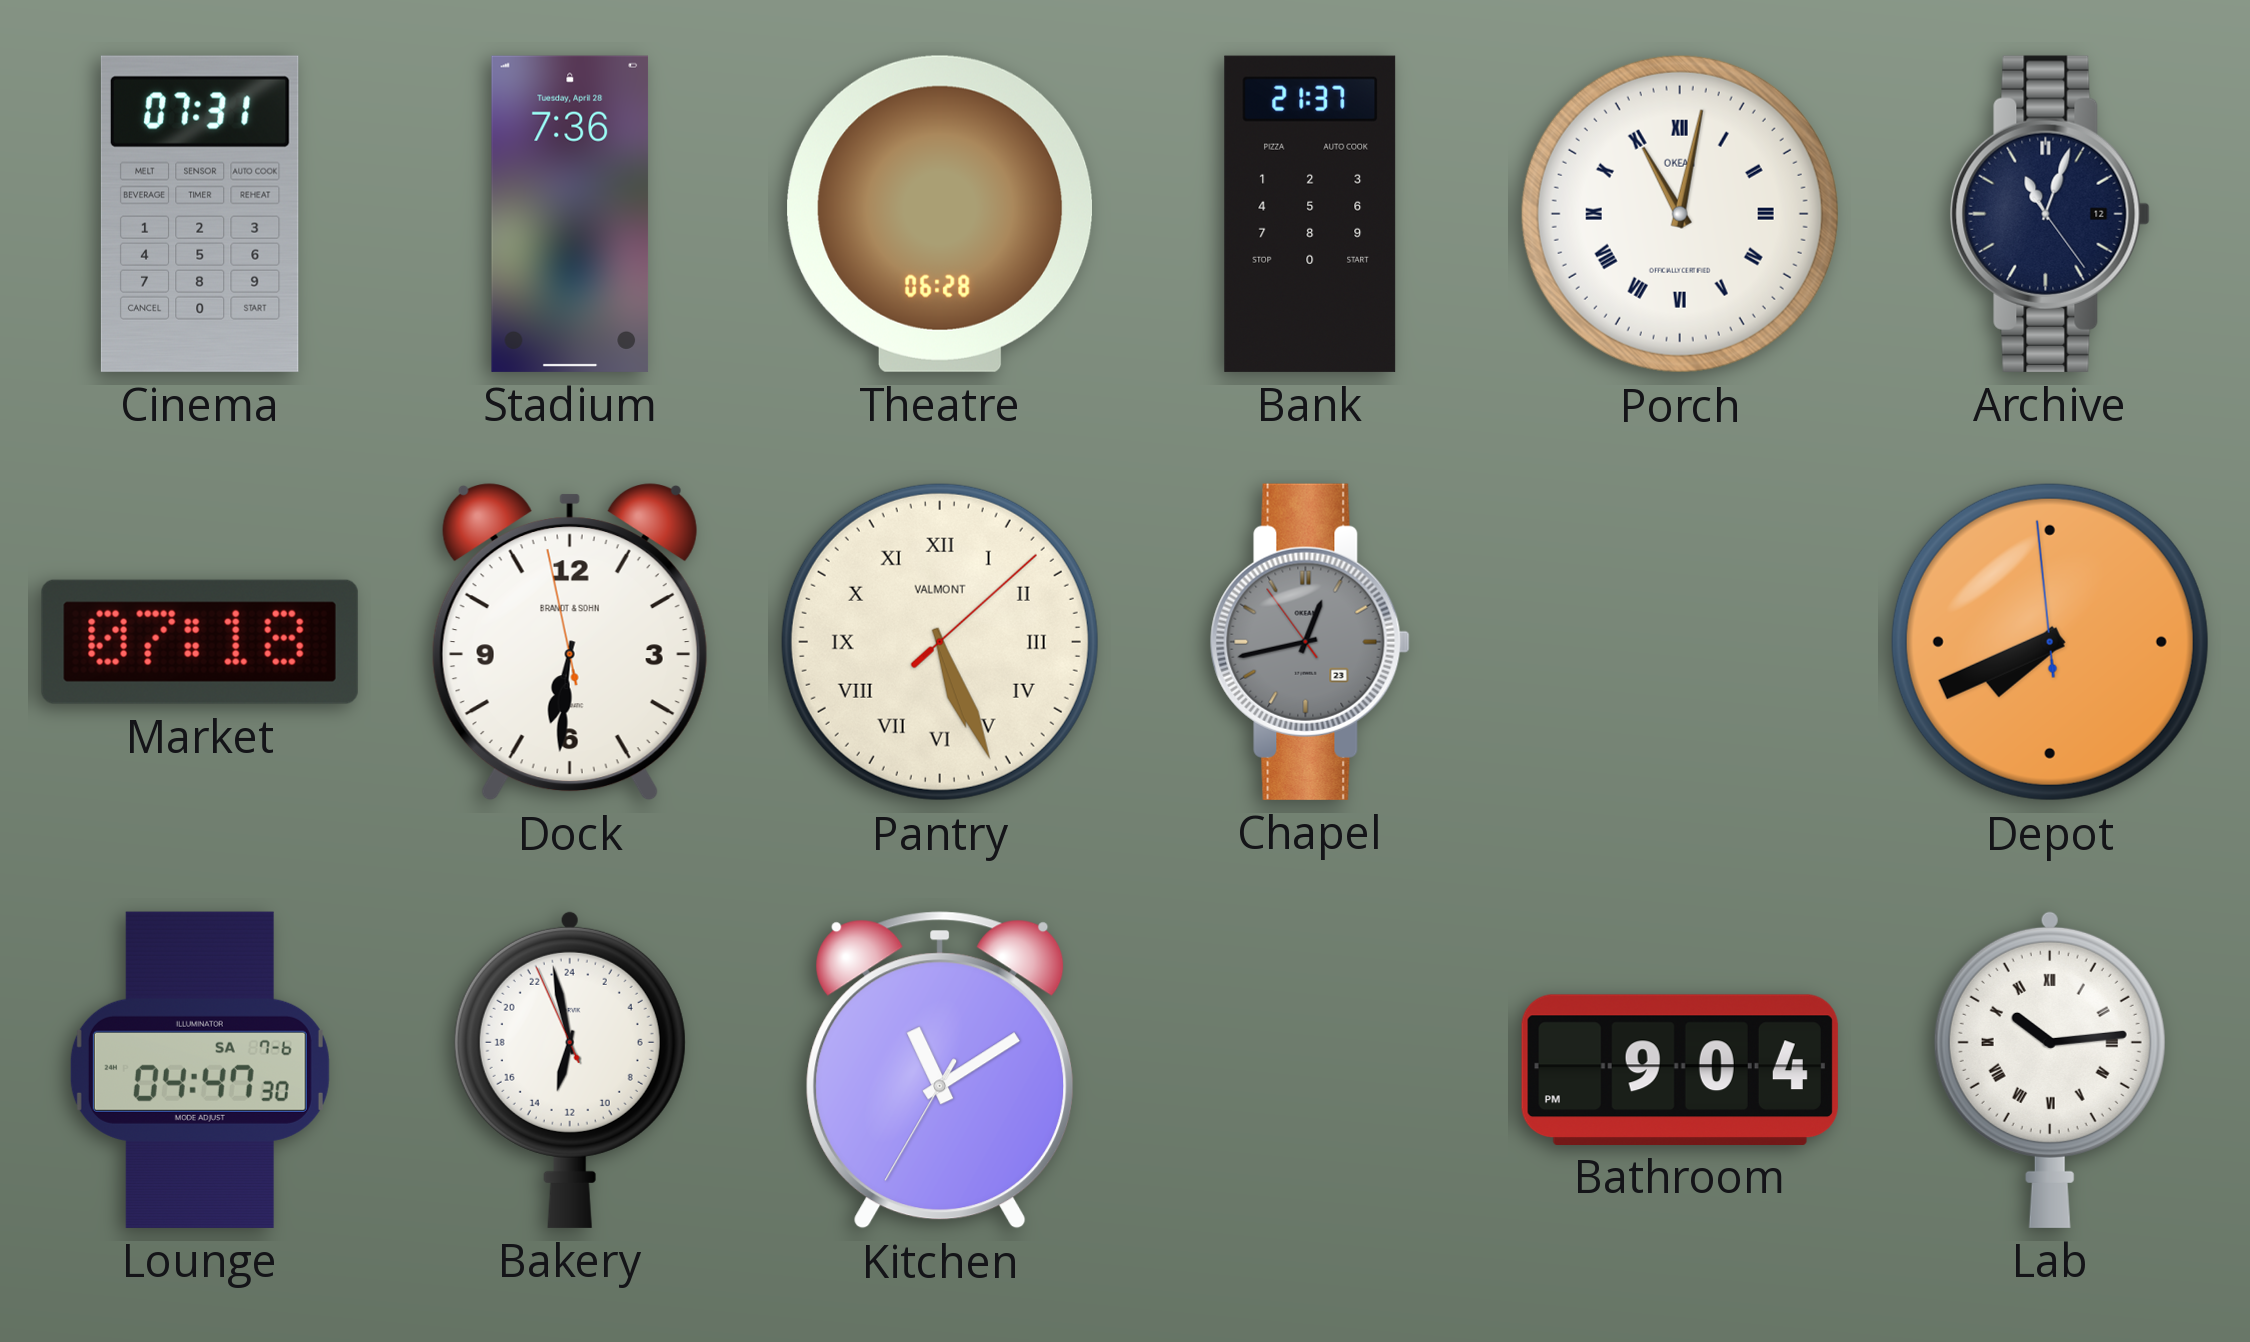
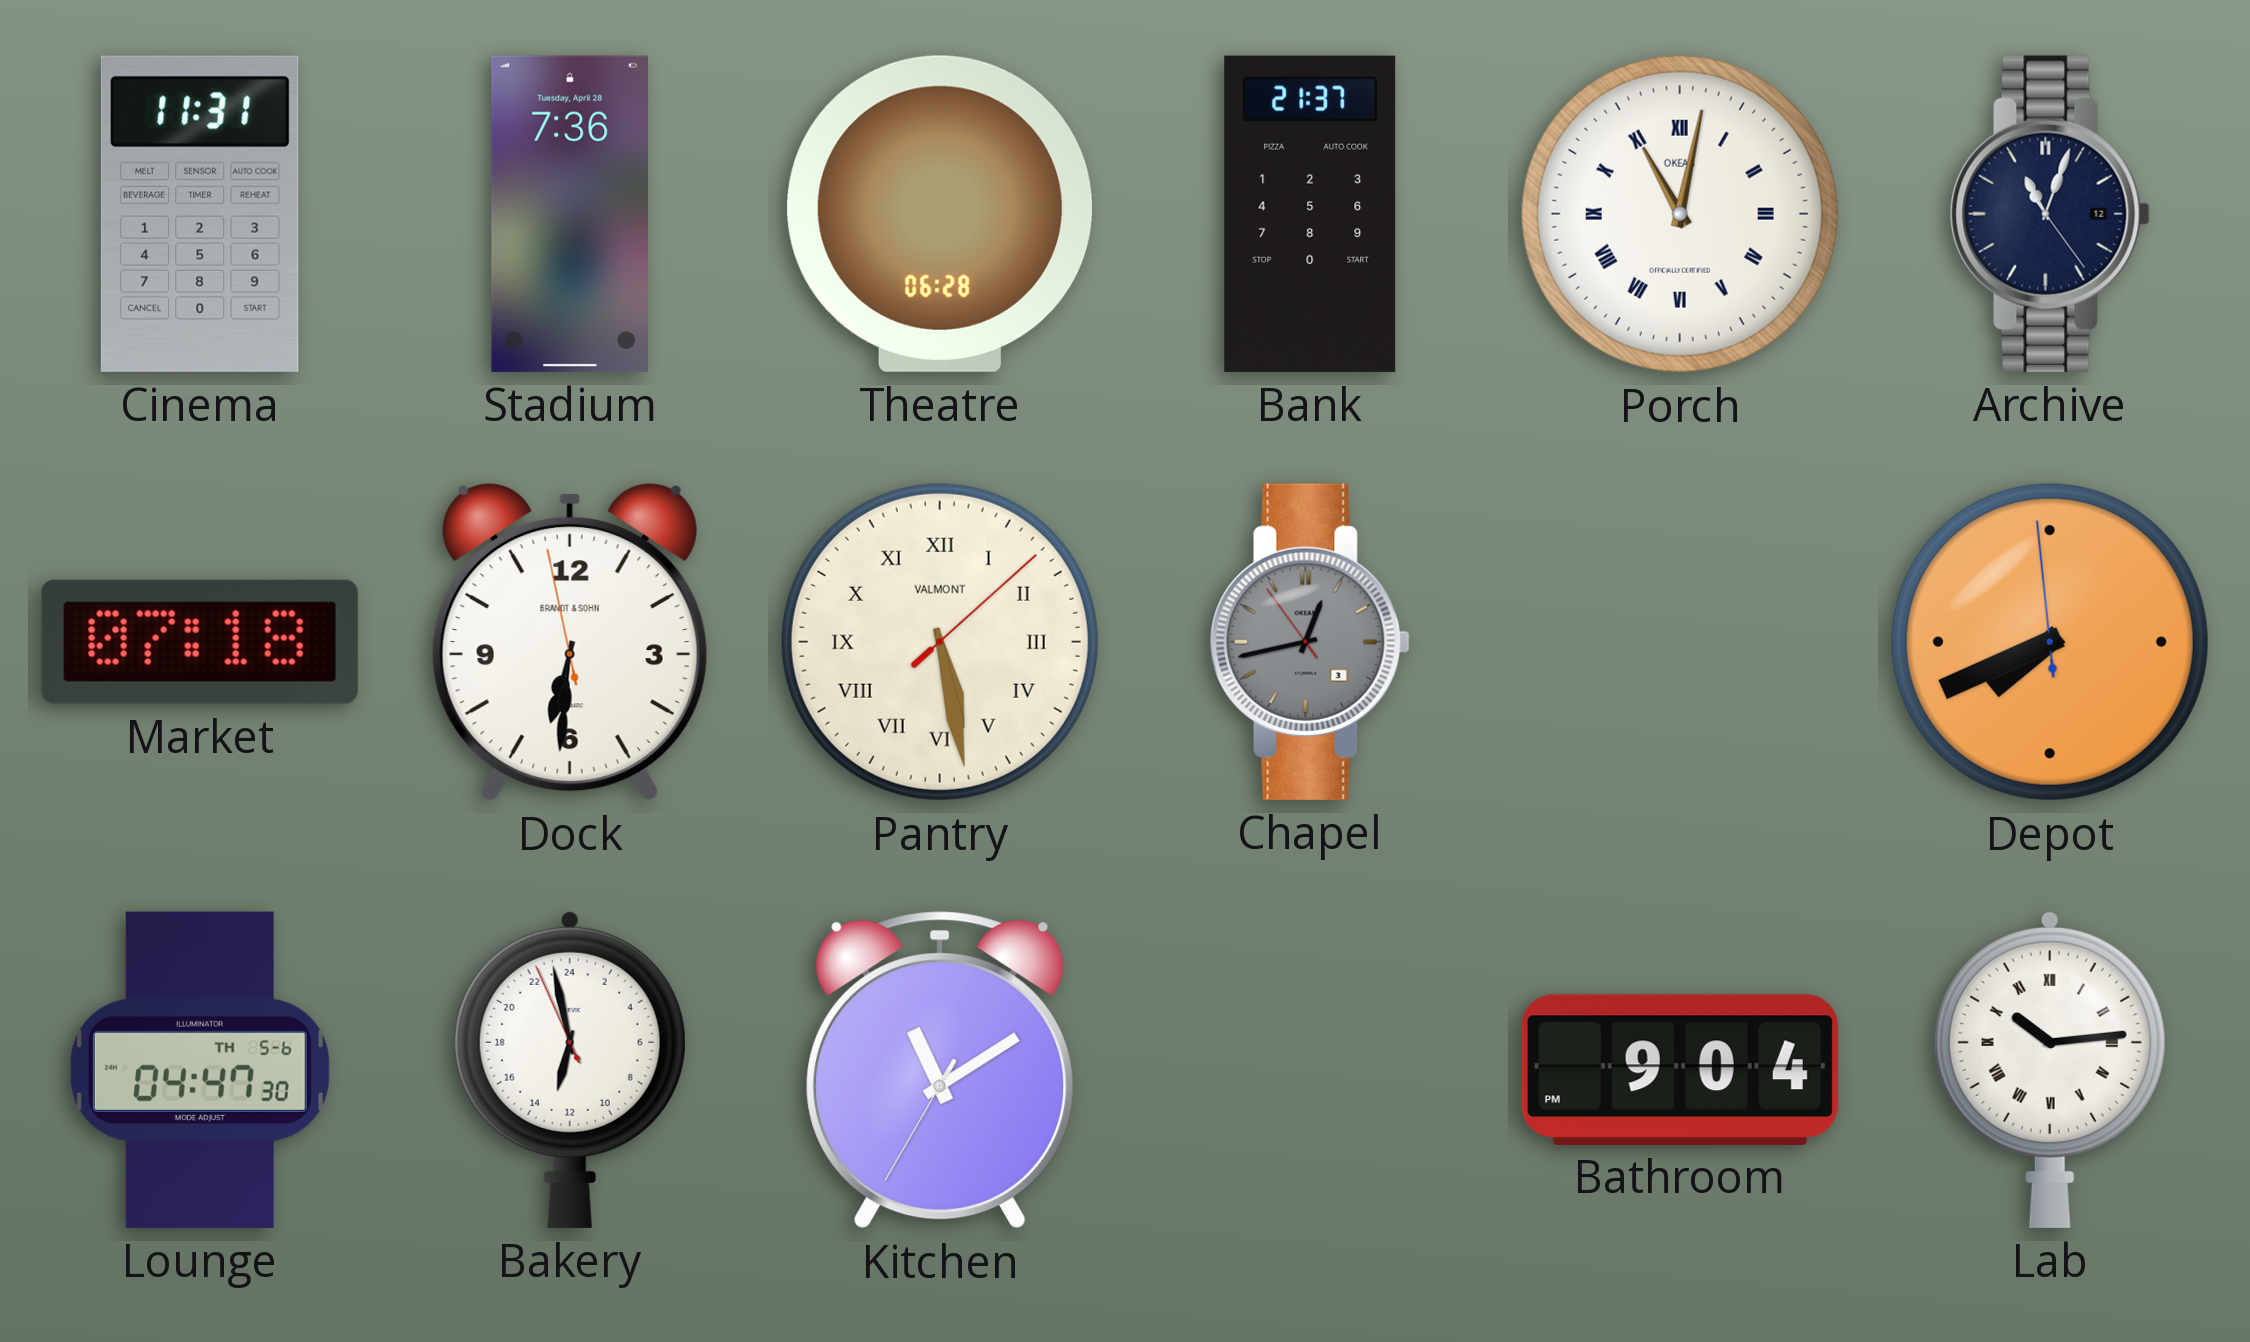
Cinema: 07:31 -> 11:31
Pantry: 5:26 -> 5:28
Chapel date: 23 -> 3
Lounge date: SA 7-6 -> TH 5-6
